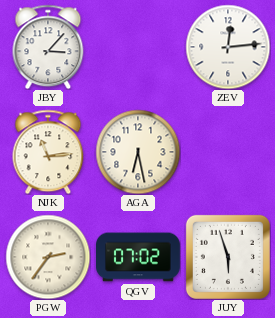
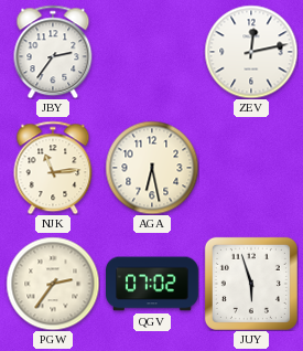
JBY: 3:07 -> 2:36
ZEV: 12:14 -> 12:13
